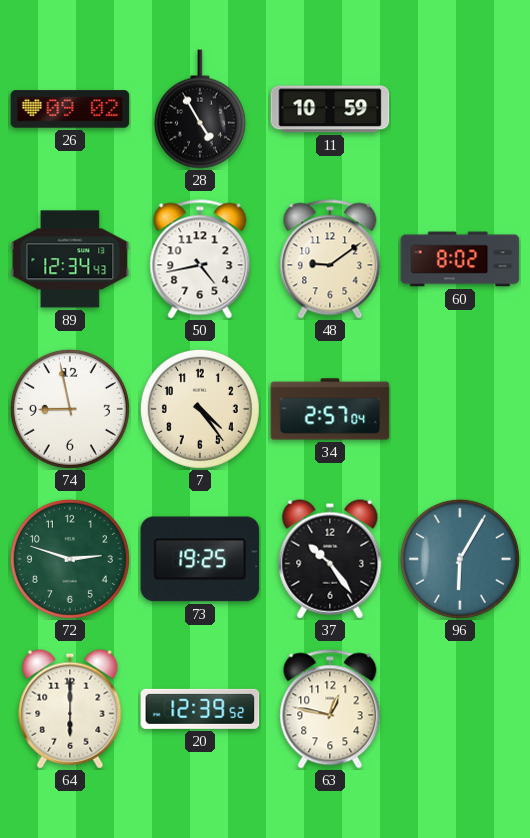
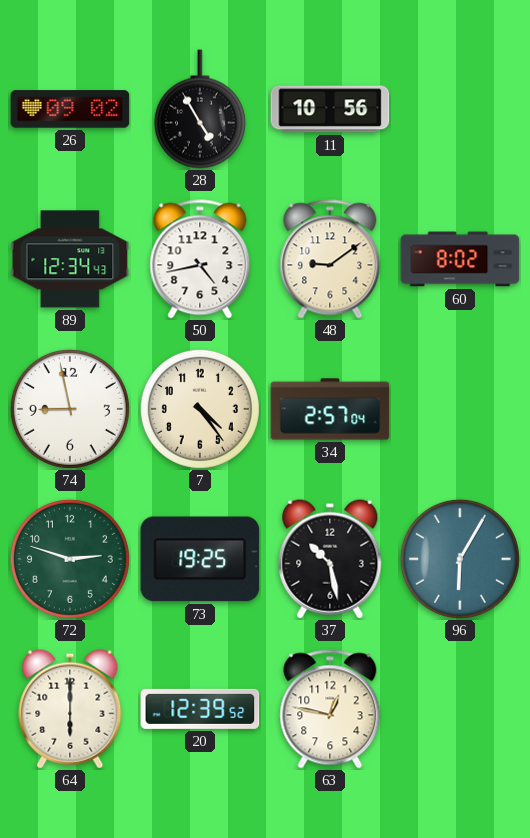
11: 10:59 -> 10:56
37: 10:24 -> 10:28
